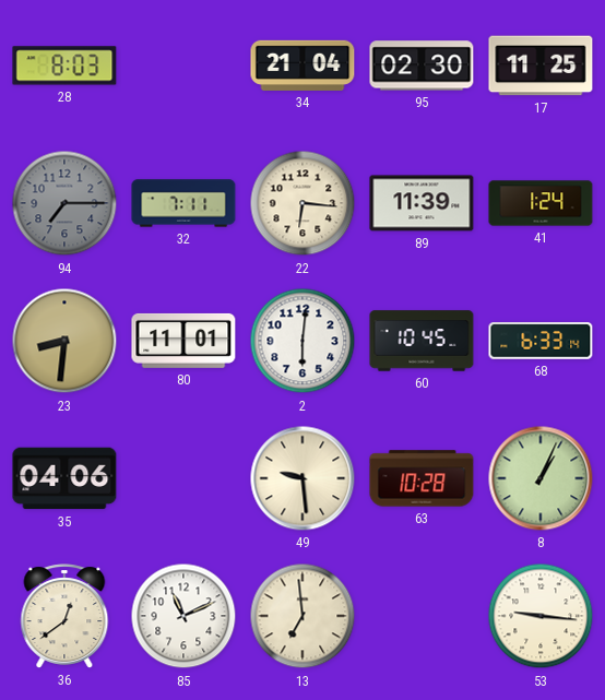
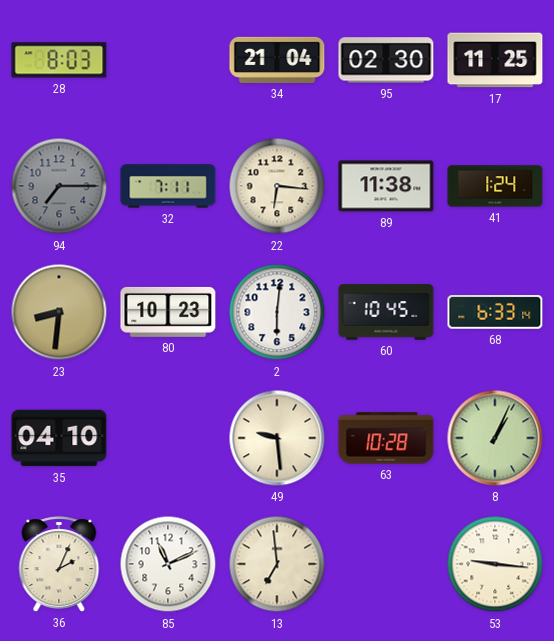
89: 11:39 -> 11:38
80: 11:01 -> 10:23
35: 04:06 -> 04:10
36: 12:39 -> 2:04
